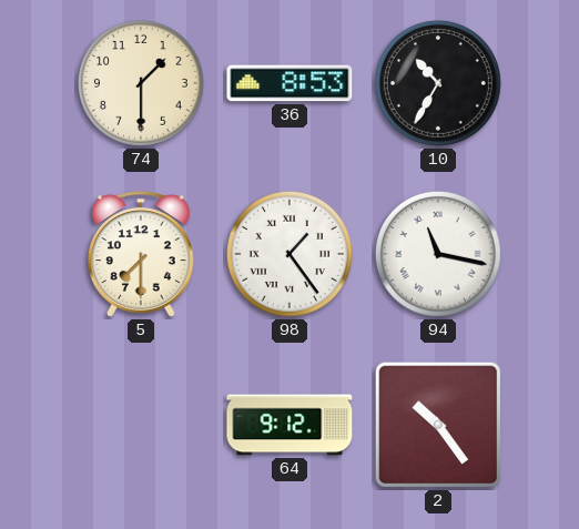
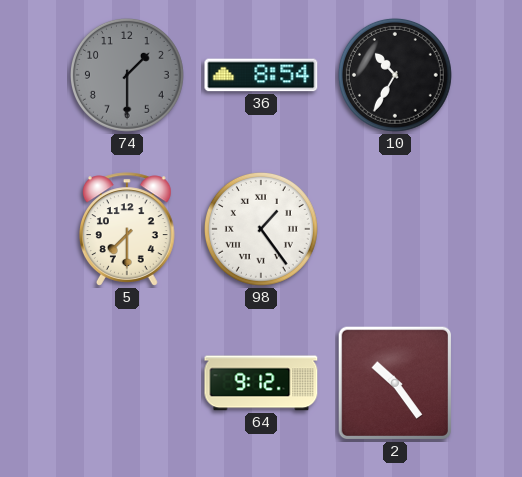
74 dial: cream -> grey
36: 8:53 -> 8:54
94: 11:17 -> none
